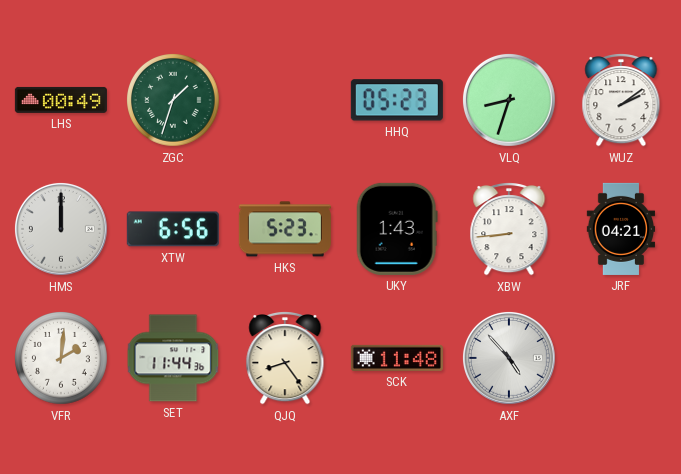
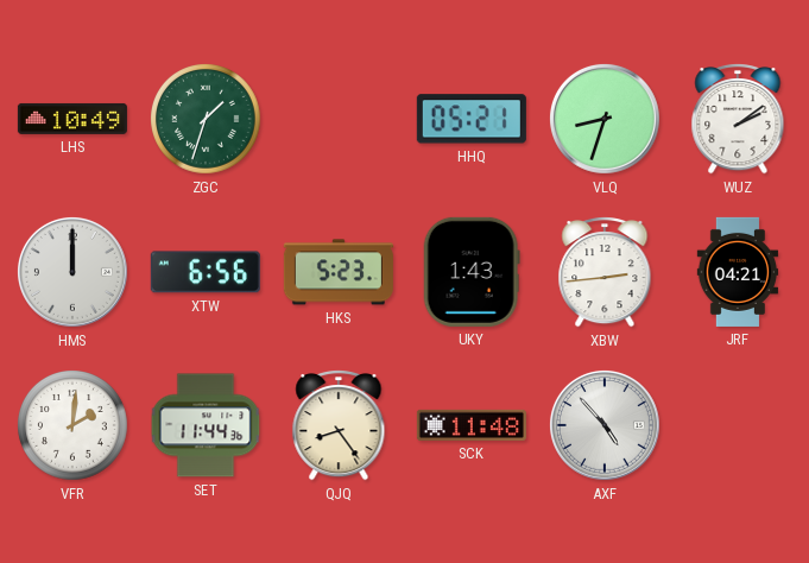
LHS: 00:49 -> 10:49
HHQ: 05:23 -> 05:21
XBW: 8:44 -> 2:44
